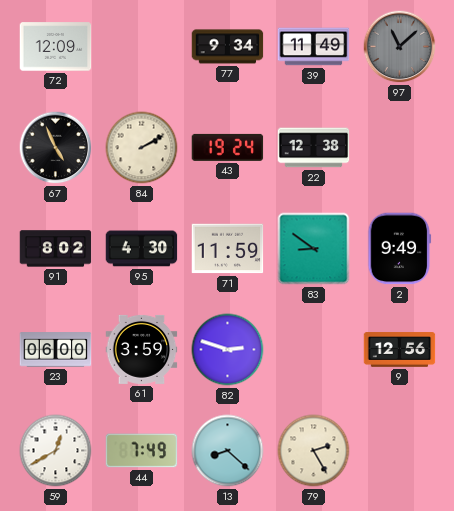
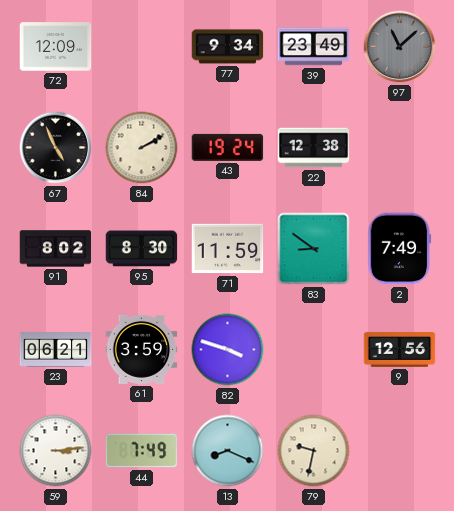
39: 11:49 -> 23:49
95: 4:30 -> 8:30
2: 9:49 -> 7:49
23: 06:00 -> 06:21
82: 2:48 -> 3:48
59: 12:40 -> 3:14
13: 8:22 -> 8:19
79: 2:25 -> 9:32
